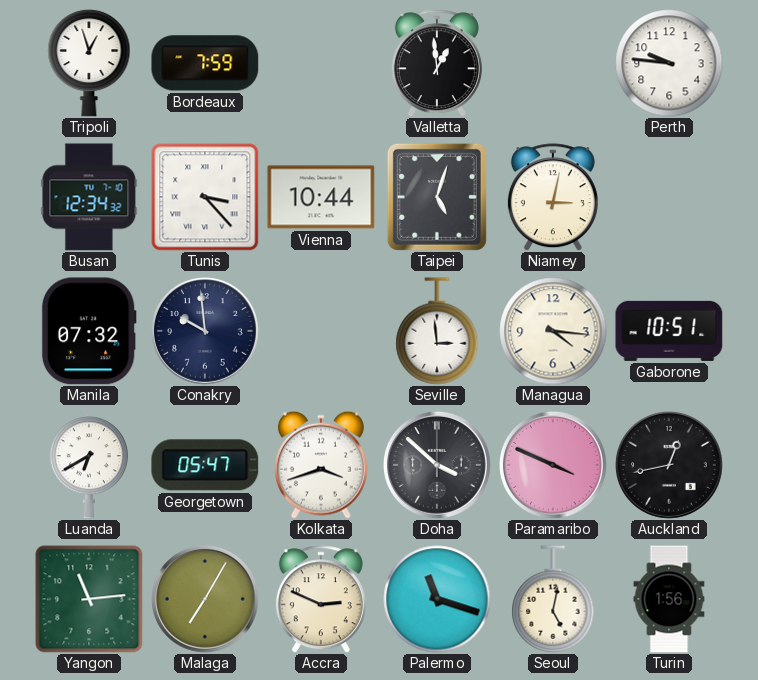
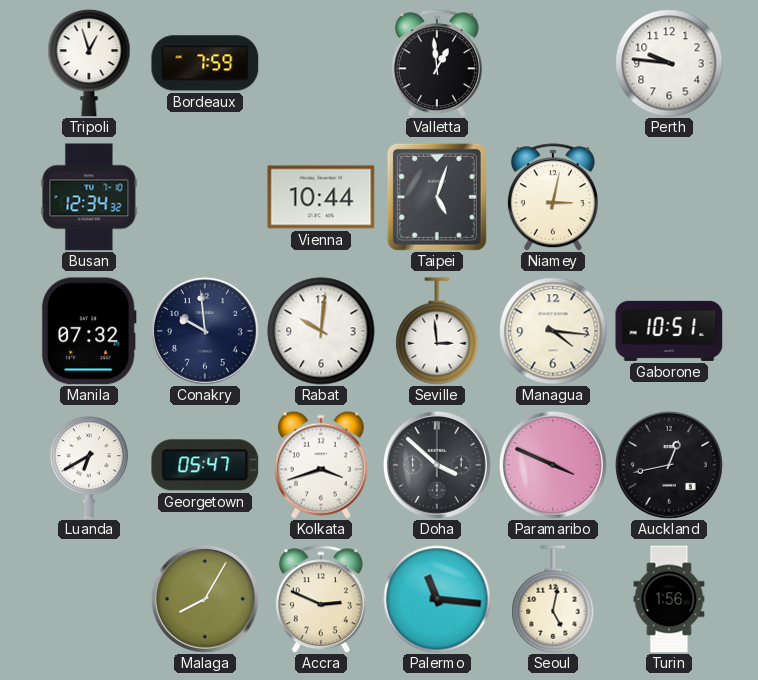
Tunis: 3:23 -> none
Rabat: none -> 10:01
Yangon: 11:14 -> none
Malaga: 7:05 -> 8:05
Palermo: 11:18 -> 11:16
